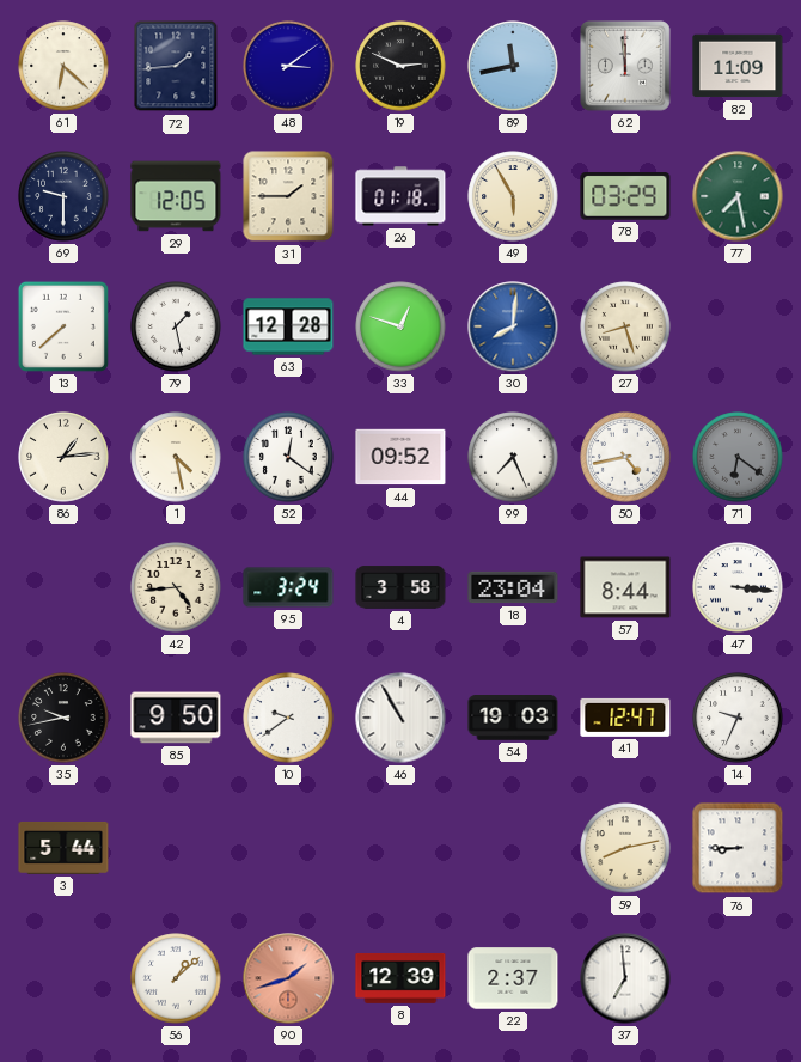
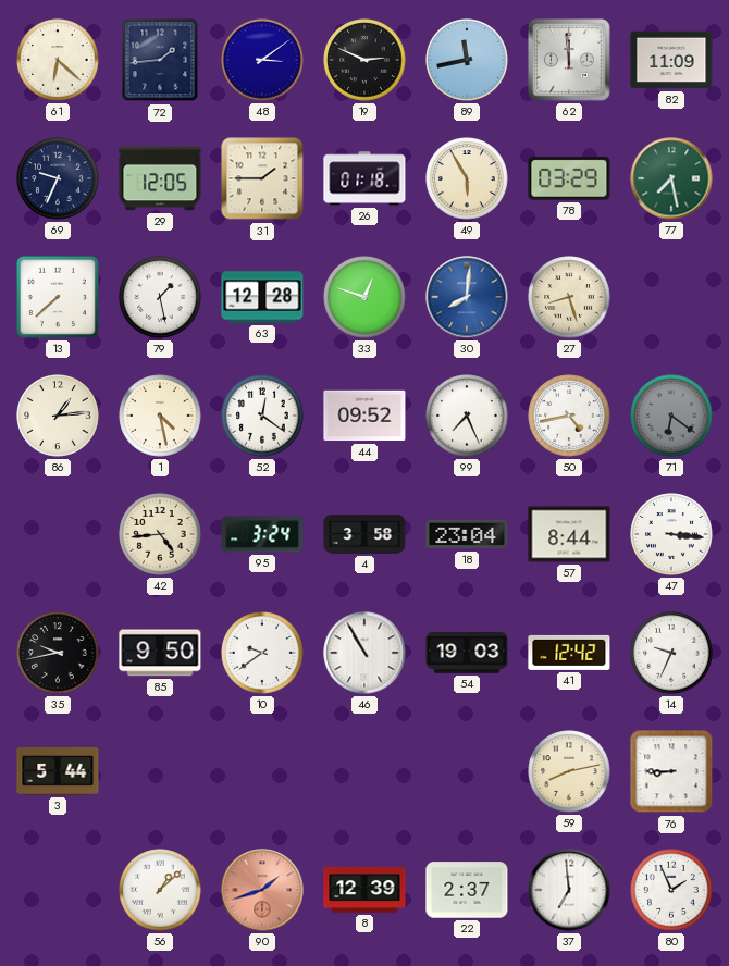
69: 9:30 -> 9:34
41: 12:47 -> 12:42
80: none -> 1:56
